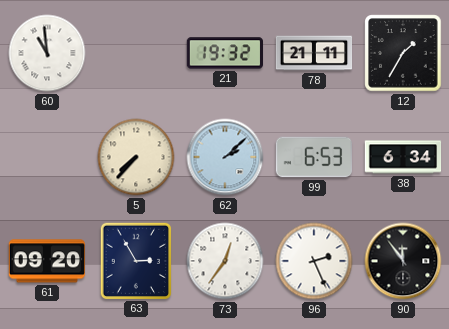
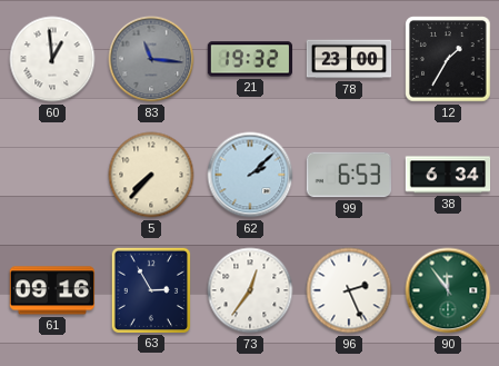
60: 10:59 -> 12:59
83: none -> 11:16
78: 21:11 -> 23:00
61: 09:20 -> 09:16
90 dial: black -> green
